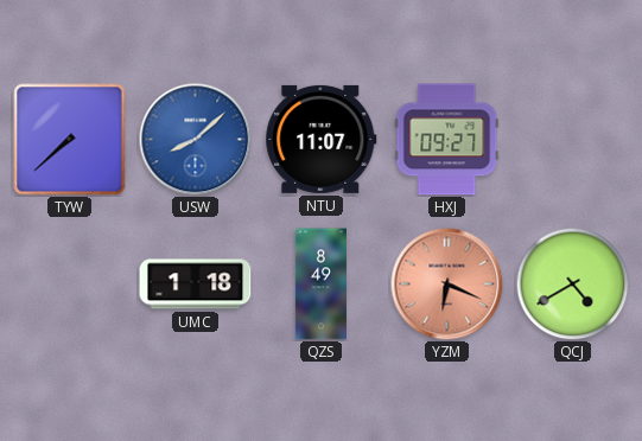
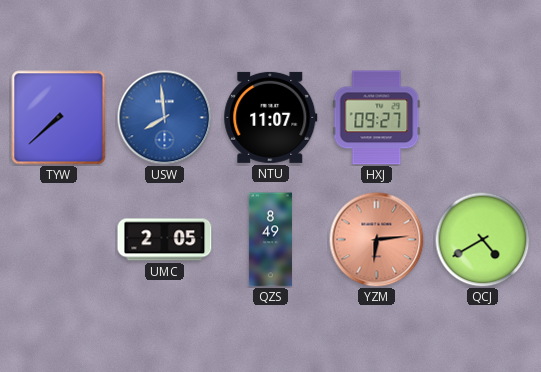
USW: 8:08 -> 7:59
UMC: 1:18 -> 2:05
YZM: 6:19 -> 6:14
